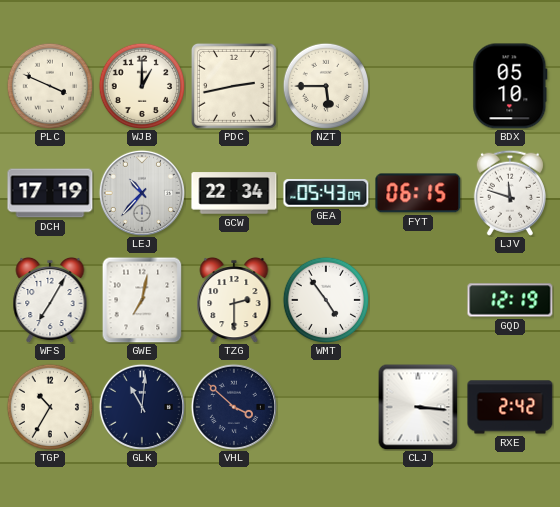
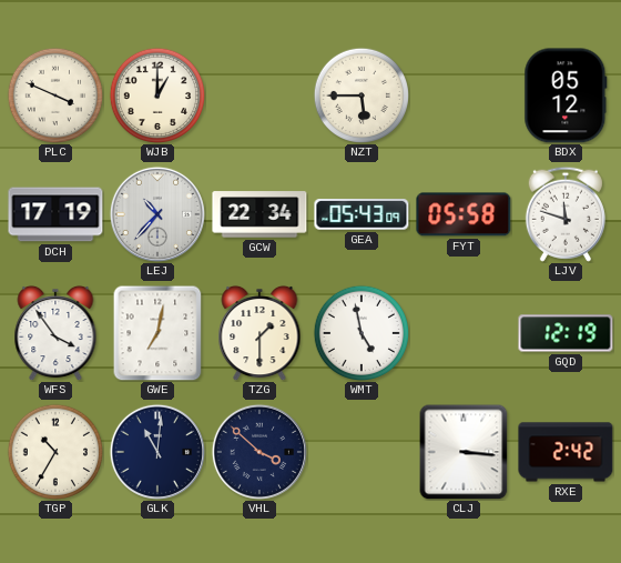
PDC: 2:43 -> none
BDX: 05:10 -> 05:12
FYT: 06:15 -> 05:58
WFS: 7:05 -> 3:54
TZG: 2:30 -> 1:30
WMT: 4:54 -> 4:58
